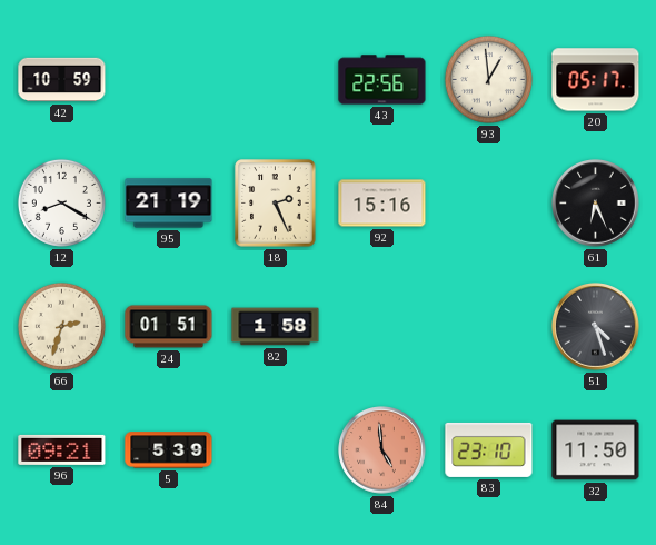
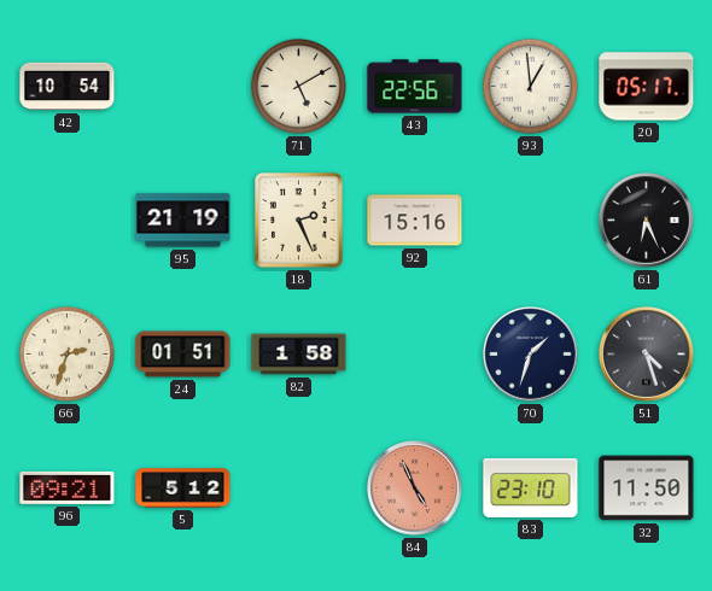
42: 10:59 -> 10:54
71: none -> 5:10
12: 8:20 -> none
70: none -> 1:33
5: 5:39 -> 5:12
84: 4:59 -> 4:56
